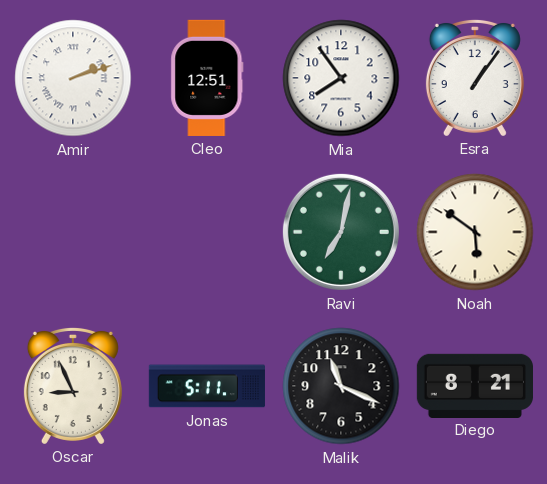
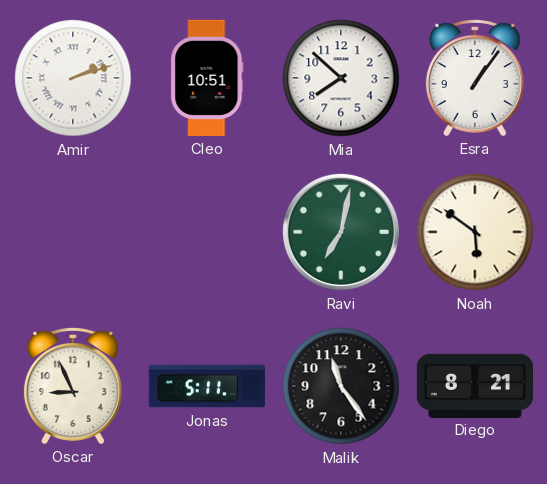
Cleo: 12:51 -> 10:51
Mia: 7:54 -> 7:52
Malik: 11:19 -> 11:24
